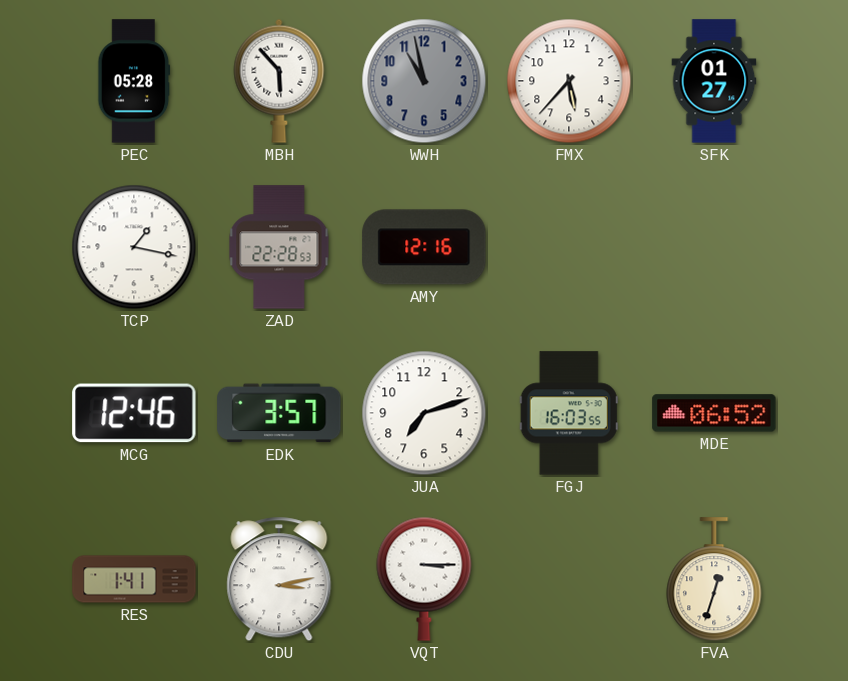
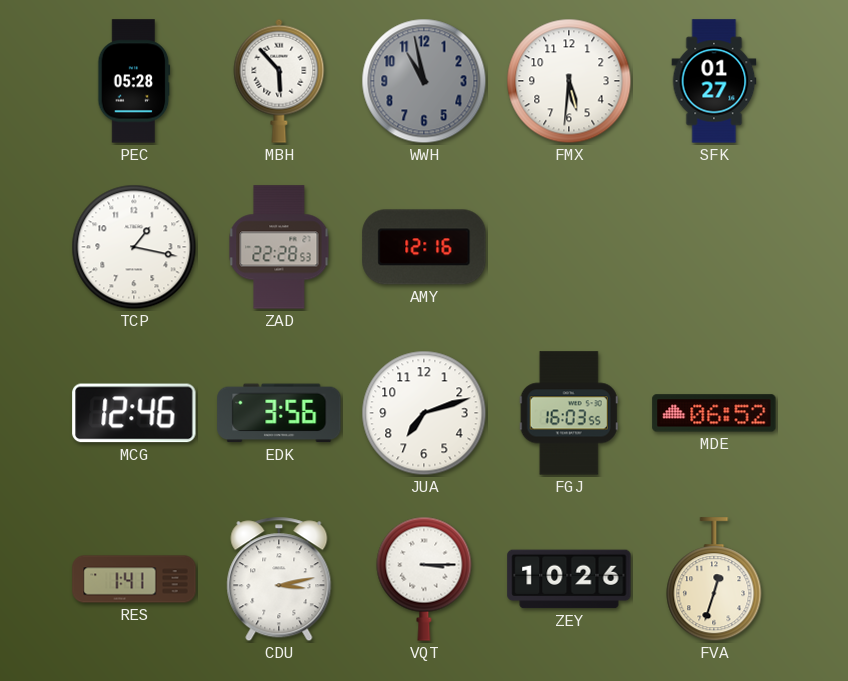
FMX: 5:37 -> 5:31
EDK: 3:57 -> 3:56
ZEY: none -> 10:26
